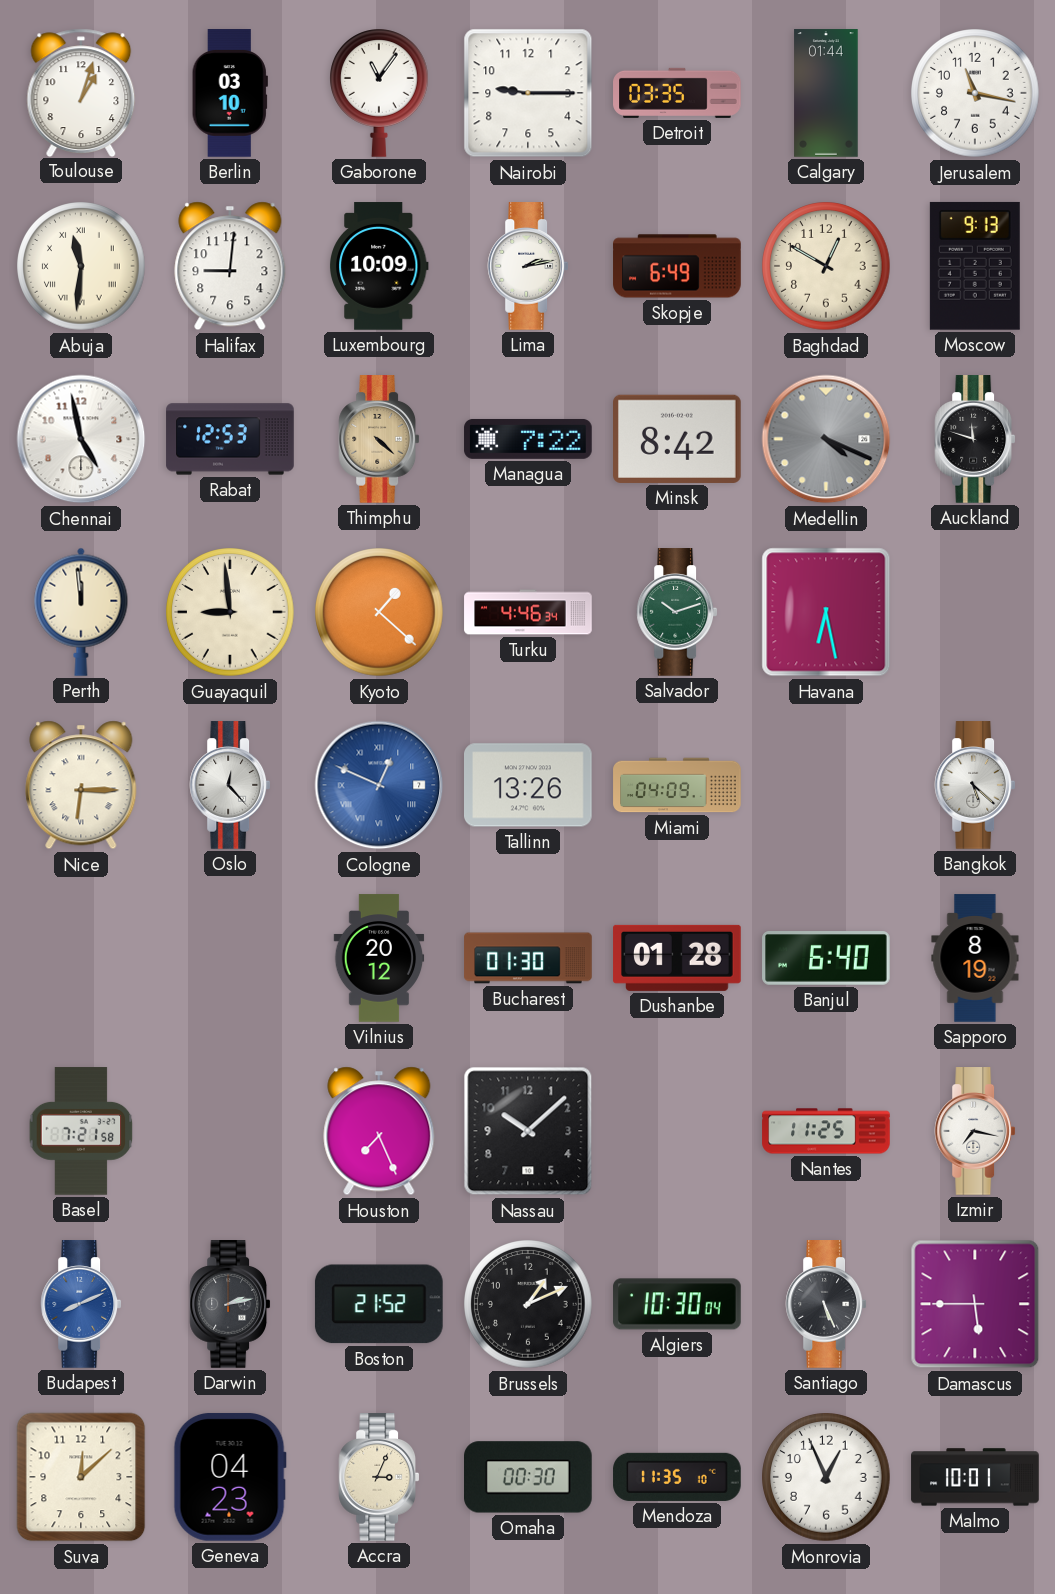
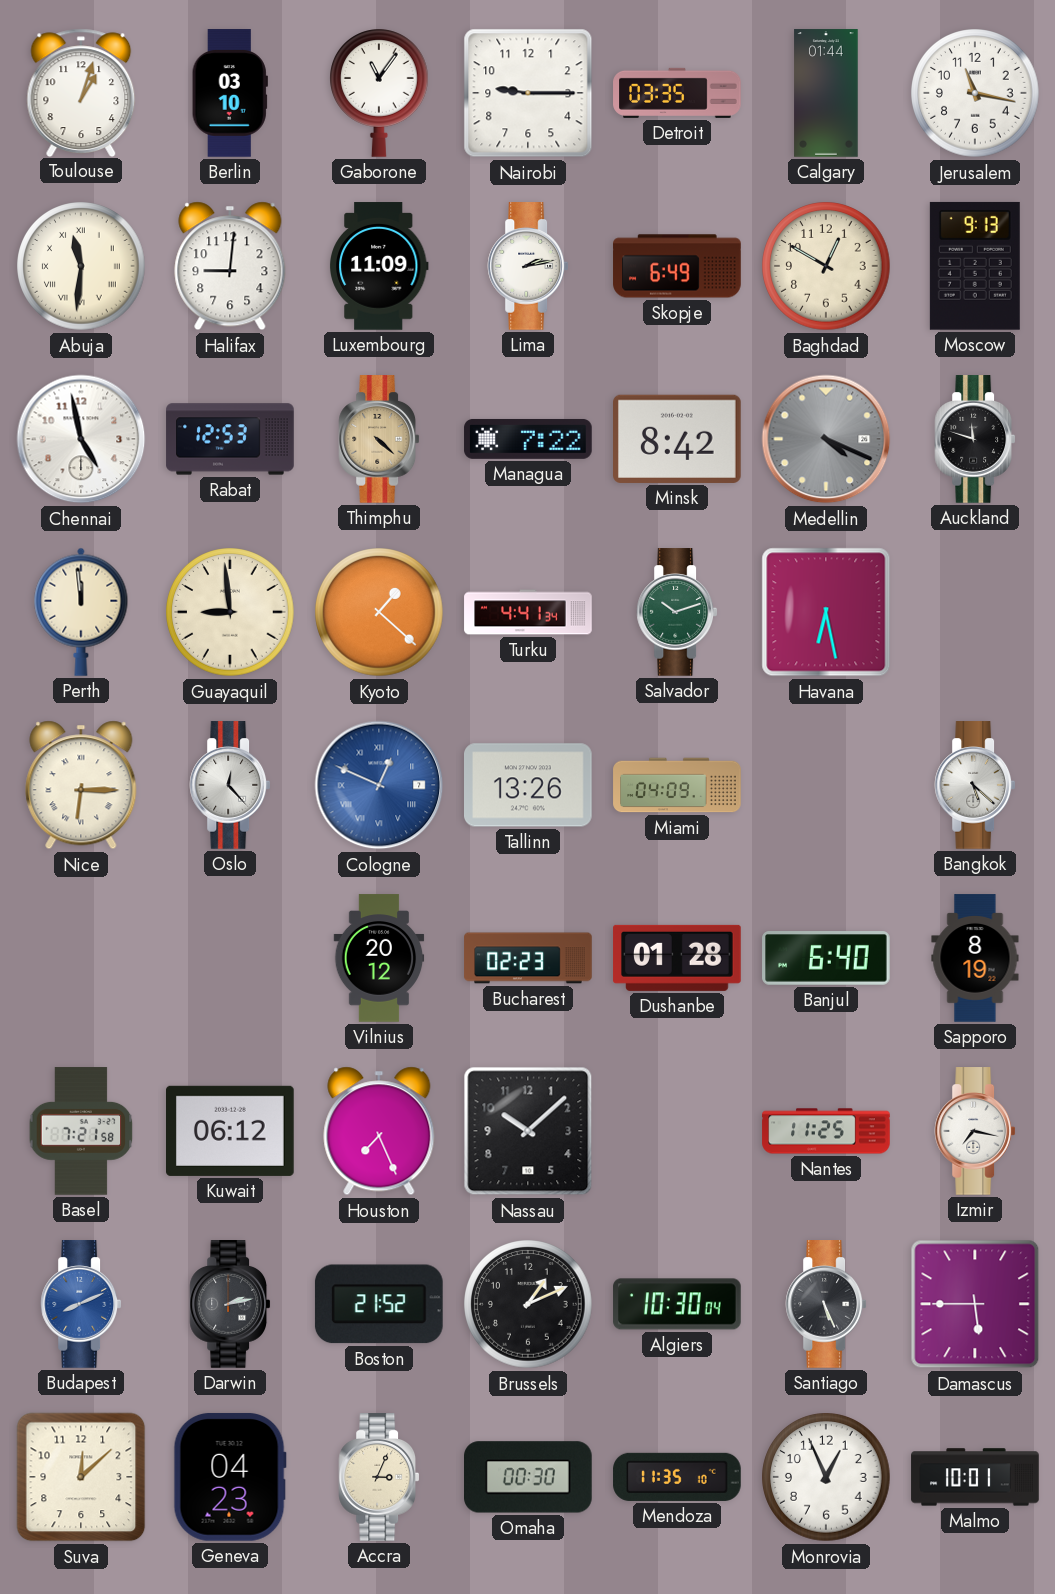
Luxembourg: 10:09 -> 11:09
Turku: 4:46 -> 4:41
Bucharest: 01:30 -> 02:23
Kuwait: none -> 06:12
